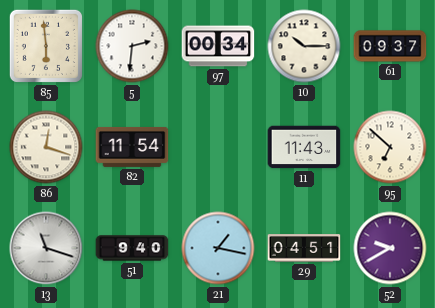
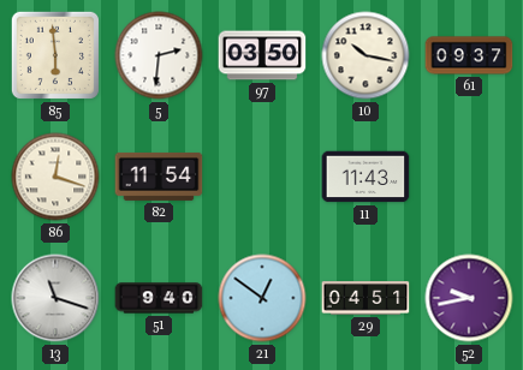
97: 00:34 -> 03:50
10: 10:15 -> 10:17
95: 6:52 -> none
21: 1:17 -> 12:51
52: 9:40 -> 9:43
